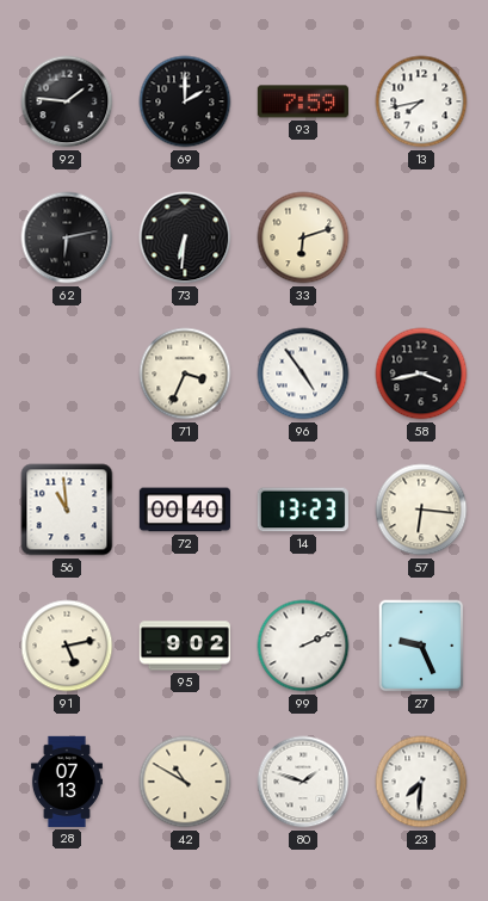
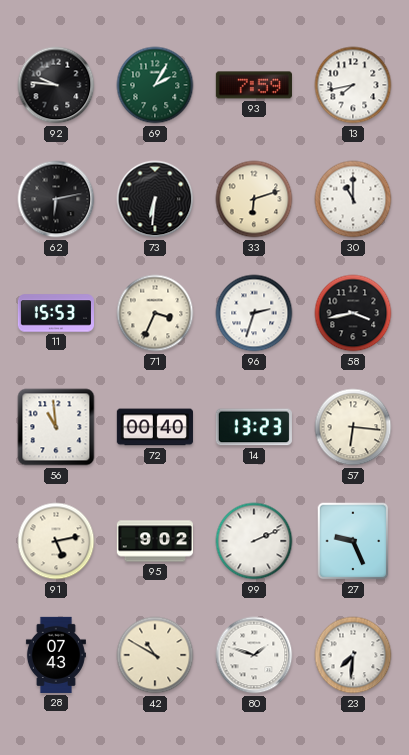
92: 1:46 -> 9:46
69: 2:00 -> 2:05
69 dial: black -> green
30: none -> 11:00
11: none -> 15:53
96: 4:54 -> 2:33
28: 07:13 -> 07:43
